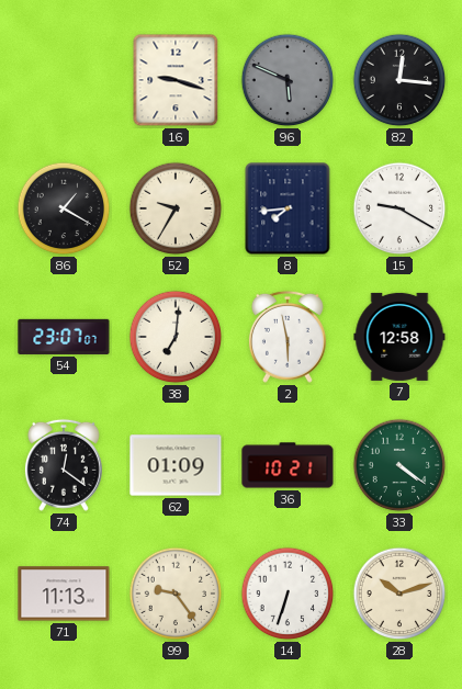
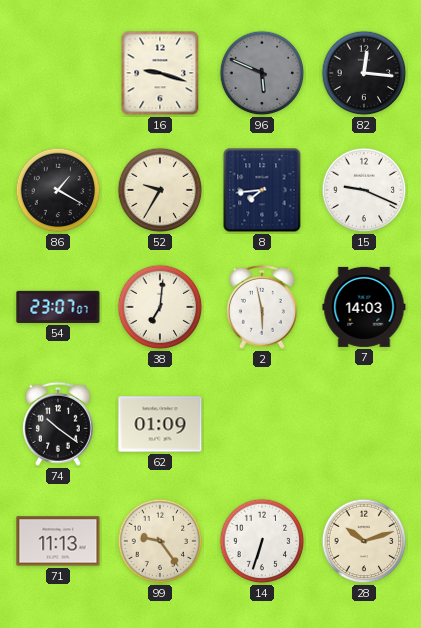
15: 9:20 -> 9:19
7: 12:58 -> 14:03
74: 12:21 -> 10:21
36: 10:21 -> none
33: 4:21 -> none
